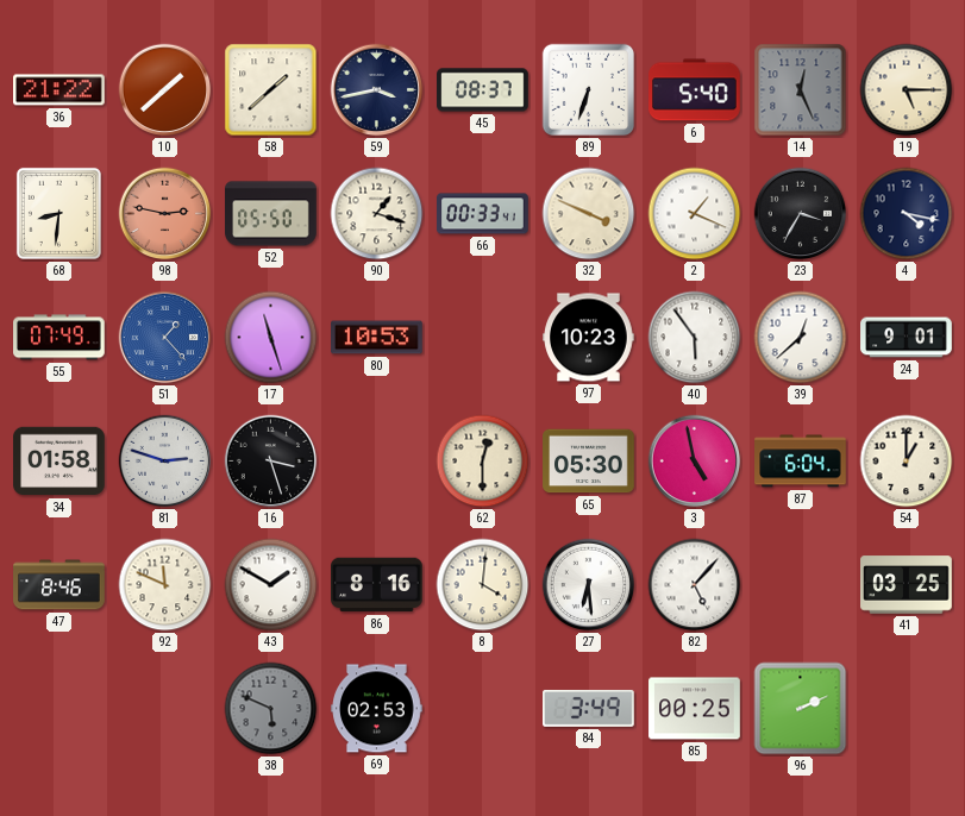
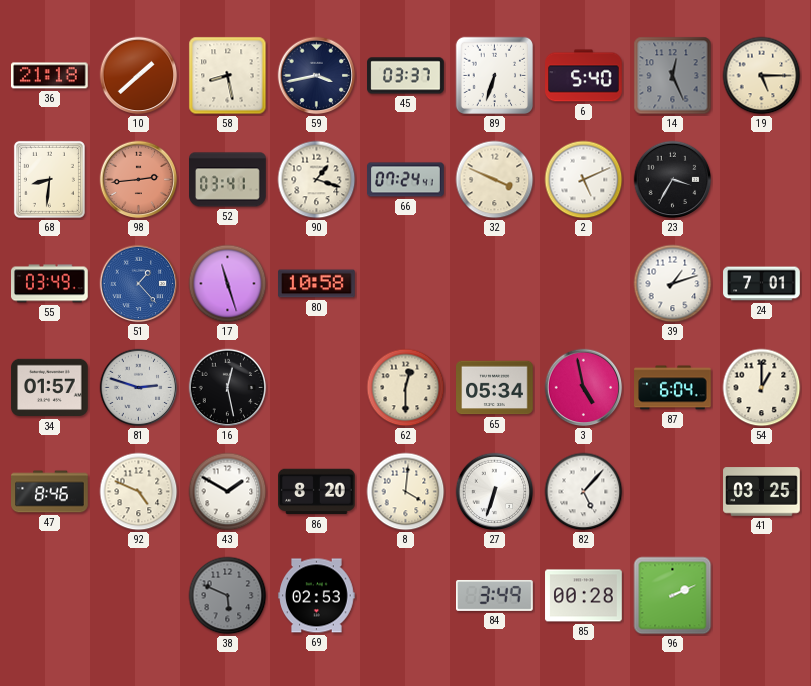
36: 21:22 -> 21:18
58: 1:38 -> 8:28
45: 08:37 -> 03:37
98: 2:47 -> 2:44
52: 05:50 -> 03:41
66: 00:33 -> 07:24
2: 1:19 -> 5:11
4: 4:17 -> none
55: 07:49 -> 03:49
80: 10:53 -> 10:58
97: 10:23 -> none
40: 5:54 -> none
39: 12:38 -> 1:12
24: 9:01 -> 7:01
34: 01:58 -> 01:57
16: 3:27 -> 12:28
65: 05:30 -> 05:34
92: 11:49 -> 4:49
86: 8:16 -> 8:20
27: 6:29 -> 6:33
85: 00:25 -> 00:28
